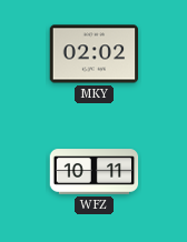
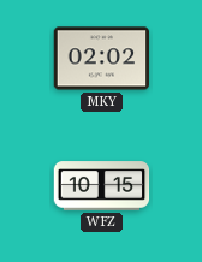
WFZ: 10:11 -> 10:15
